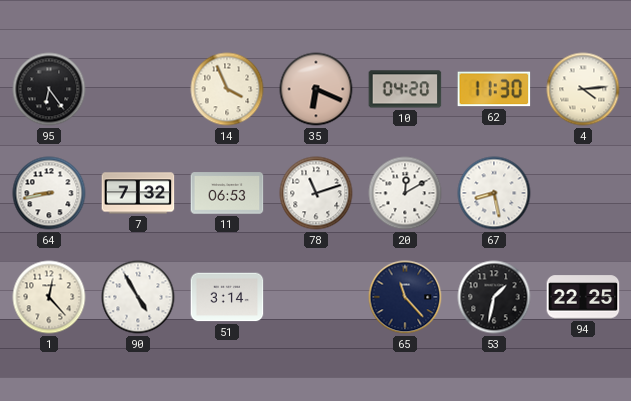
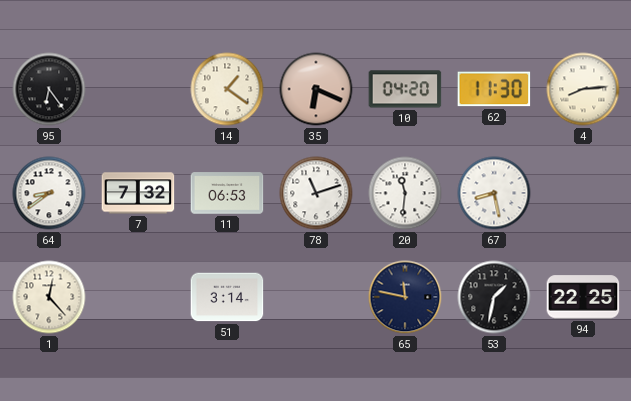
14: 3:56 -> 1:21
4: 4:14 -> 8:14
64: 8:43 -> 8:39
20: 12:10 -> 11:31
90: 4:55 -> none
65: 11:23 -> 11:47
